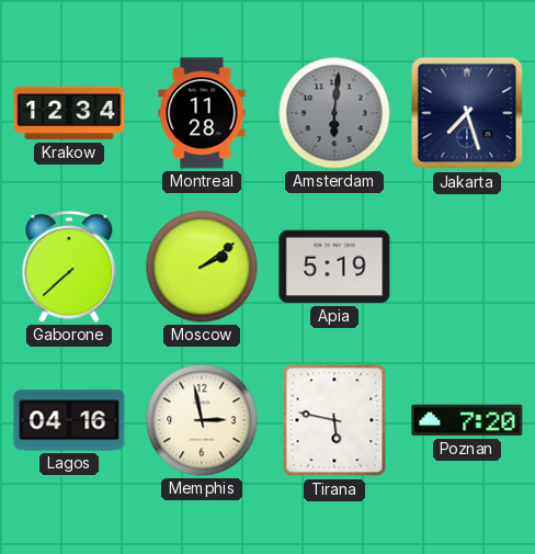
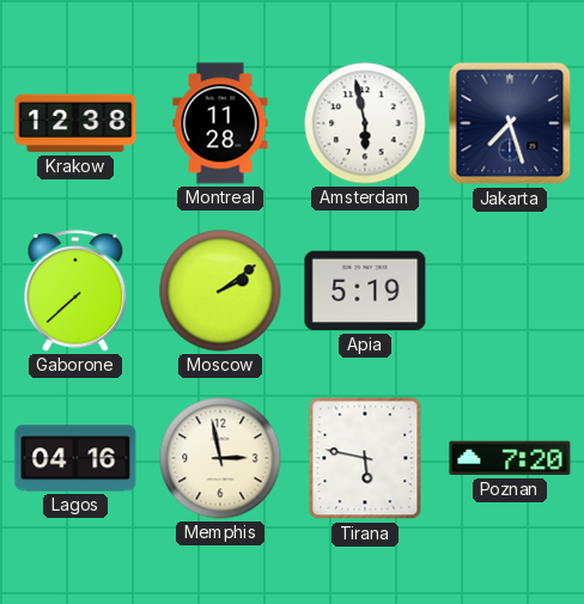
Krakow: 12:34 -> 12:38
Amsterdam: 6:01 -> 5:58
Amsterdam dial: grey -> white
